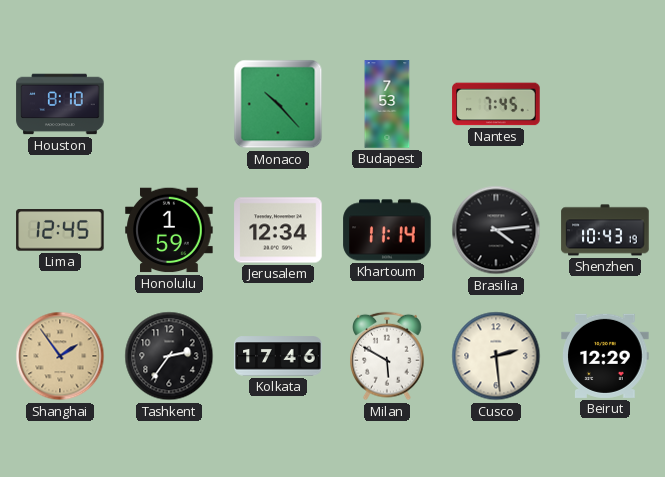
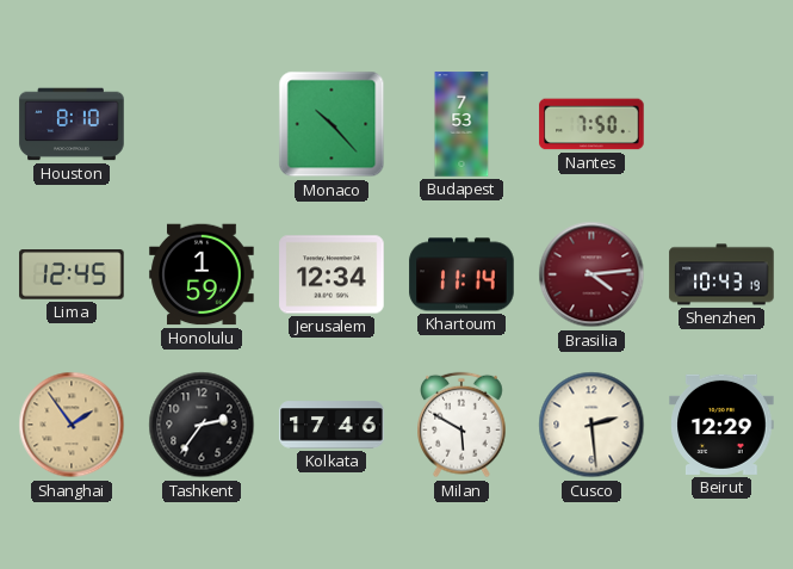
Nantes: 7:45 -> 7:50
Brasilia dial: black -> burgundy
